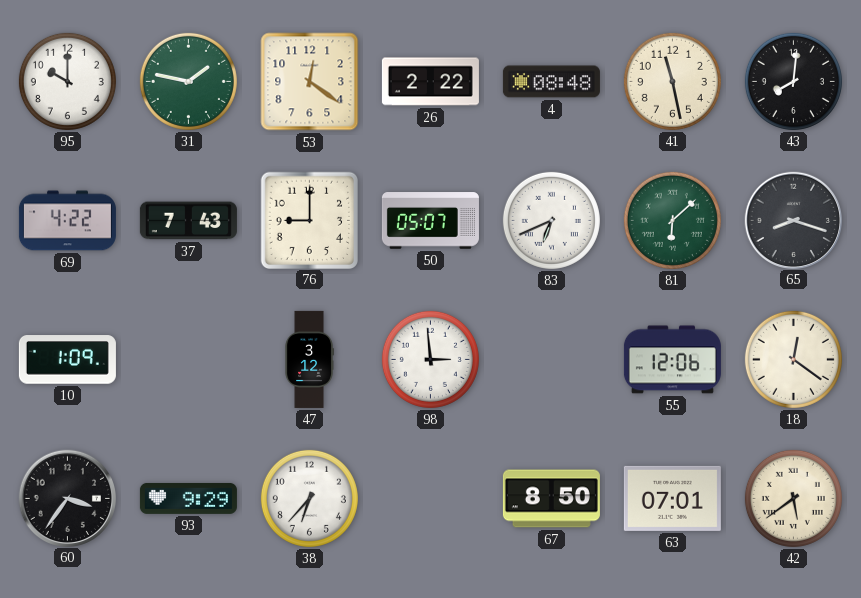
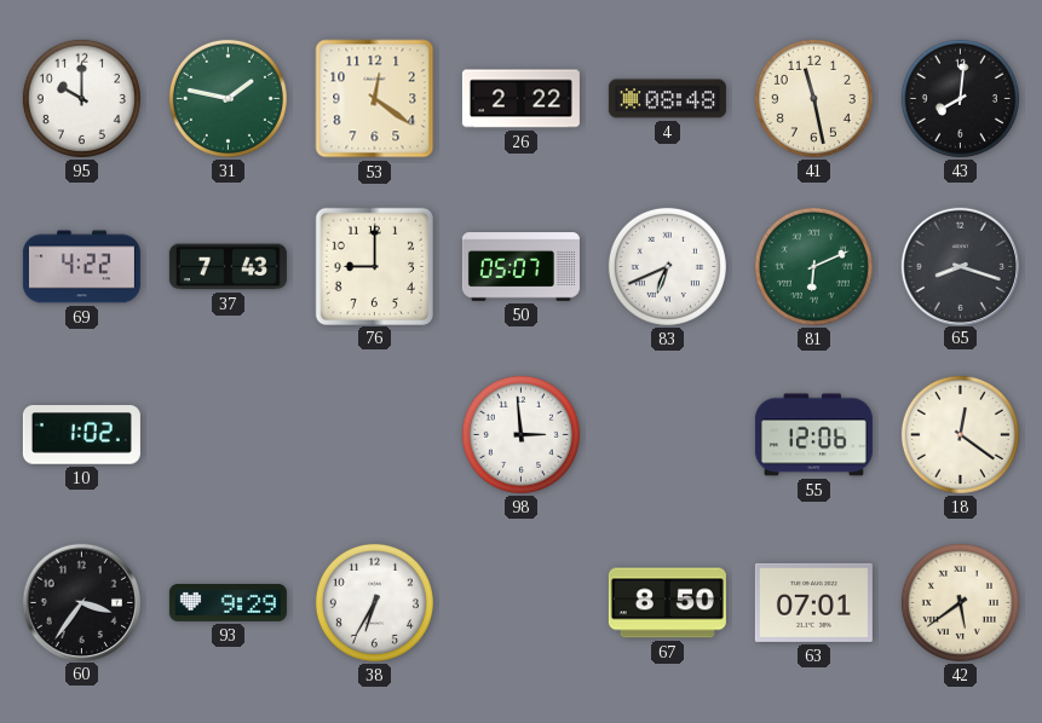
81: 6:08 -> 6:11
10: 1:09 -> 1:02
47: 3:12 -> none
38: 6:37 -> 6:35
